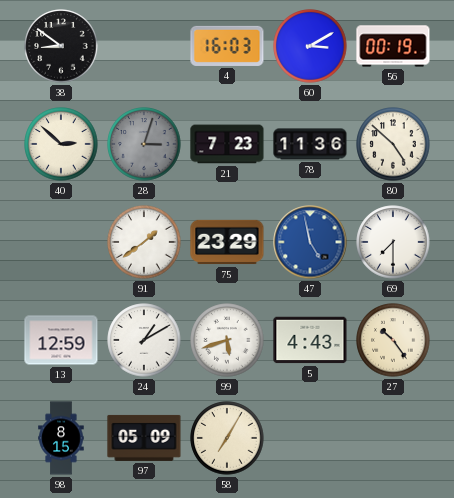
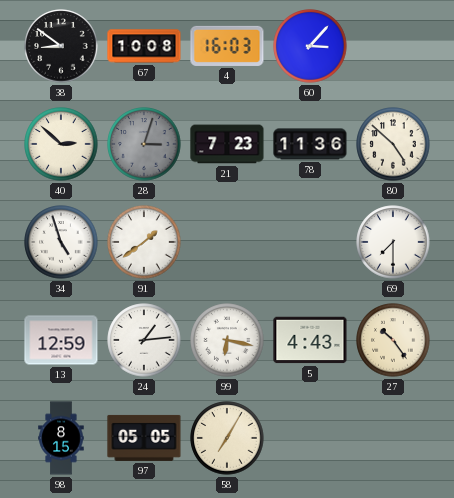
67: none -> 10:08
60: 3:10 -> 3:07
56: 00:19 -> none
34: none -> 4:57
75: 23:29 -> none
47: 4:58 -> none
24: 1:10 -> 1:14
99: 5:42 -> 6:17
97: 05:09 -> 05:05
